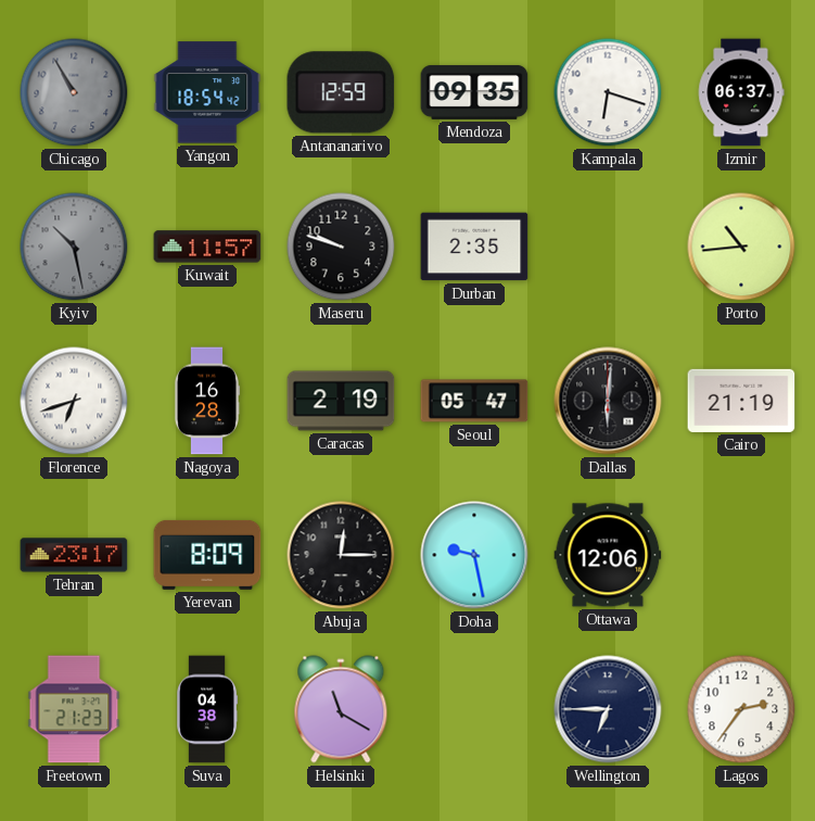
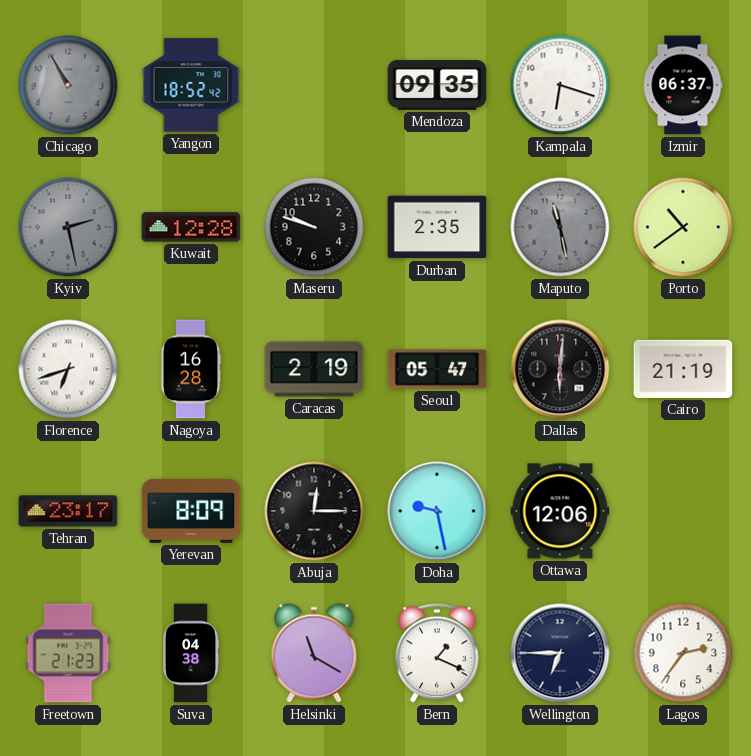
Yangon: 18:54 -> 18:52
Antananarivo: 12:59 -> none
Kyiv: 10:28 -> 2:28
Kuwait: 11:57 -> 12:28
Maputo: none -> 11:28
Porto: 10:44 -> 10:39
Bern: none -> 1:19
